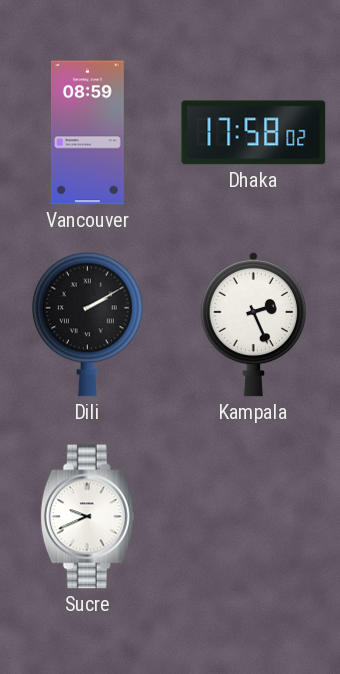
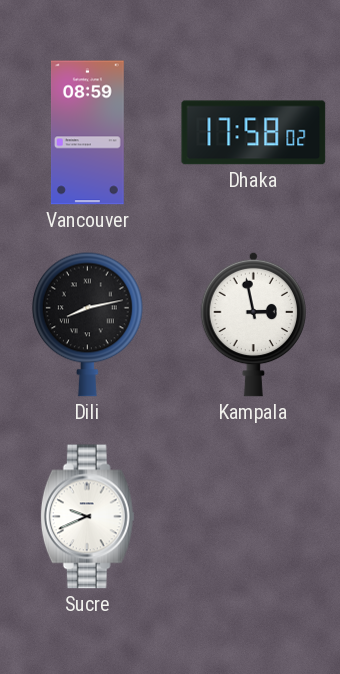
Dili: 2:10 -> 8:13
Kampala: 2:26 -> 2:58
